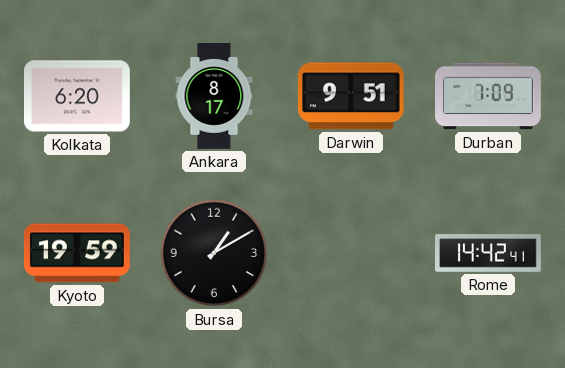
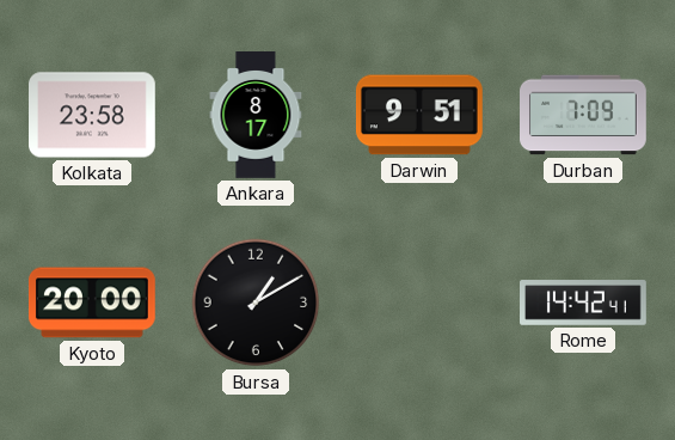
Kolkata: 6:20 -> 23:58
Kyoto: 19:59 -> 20:00
